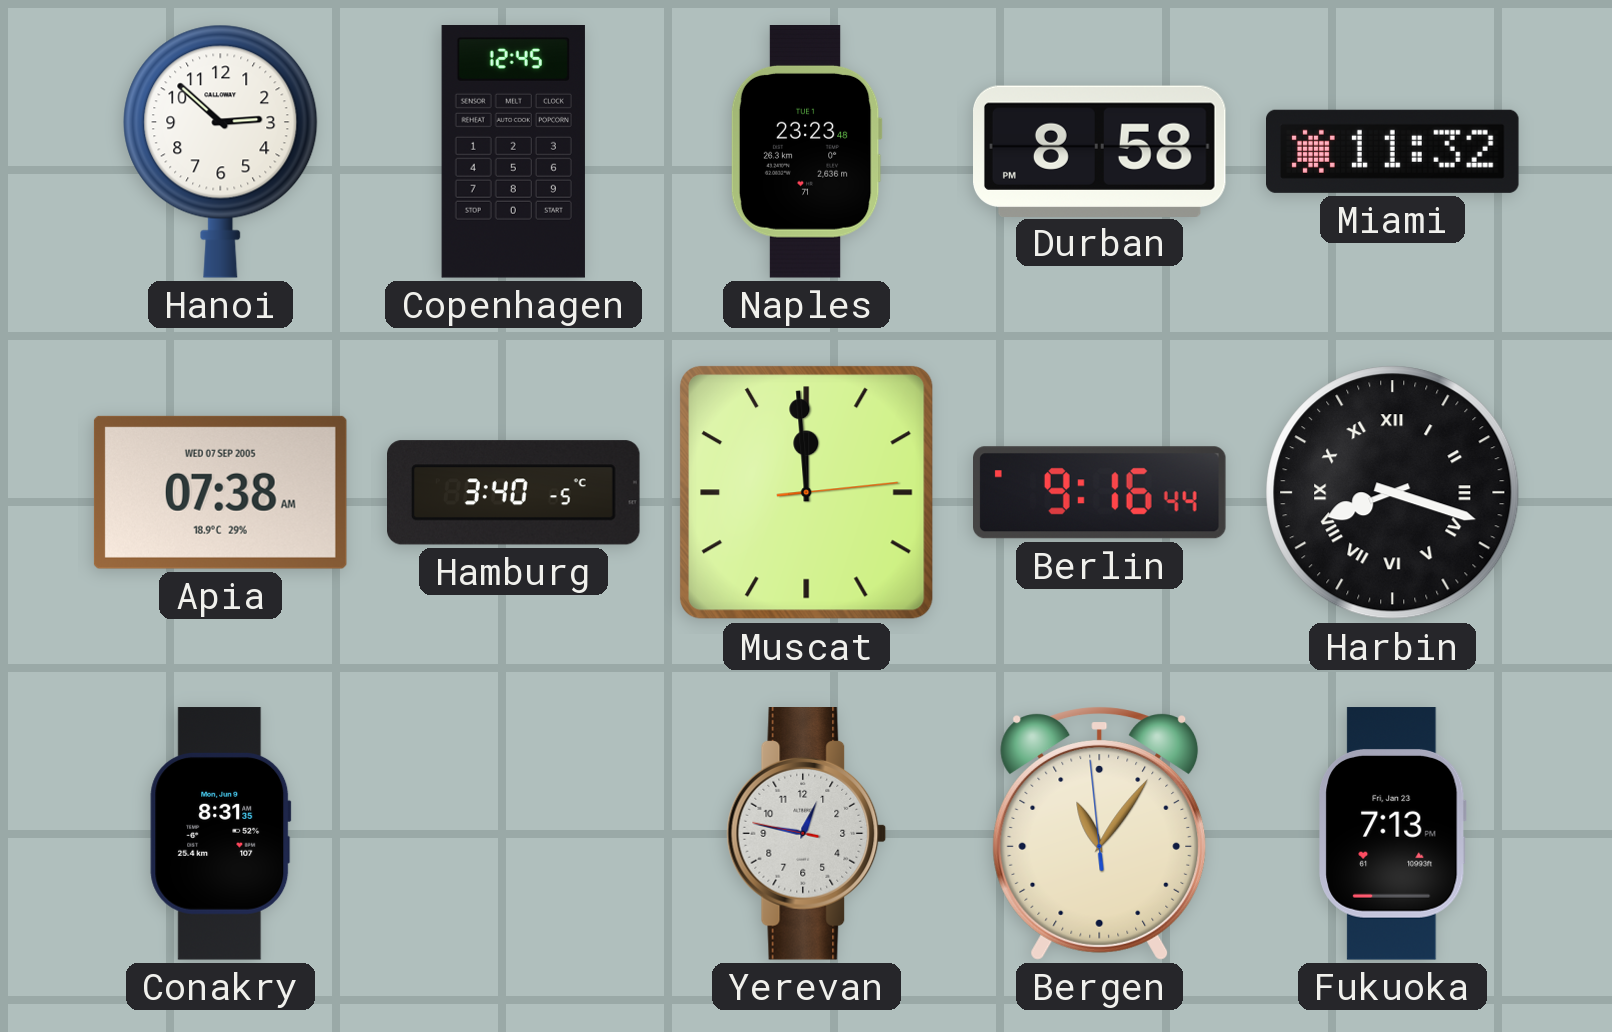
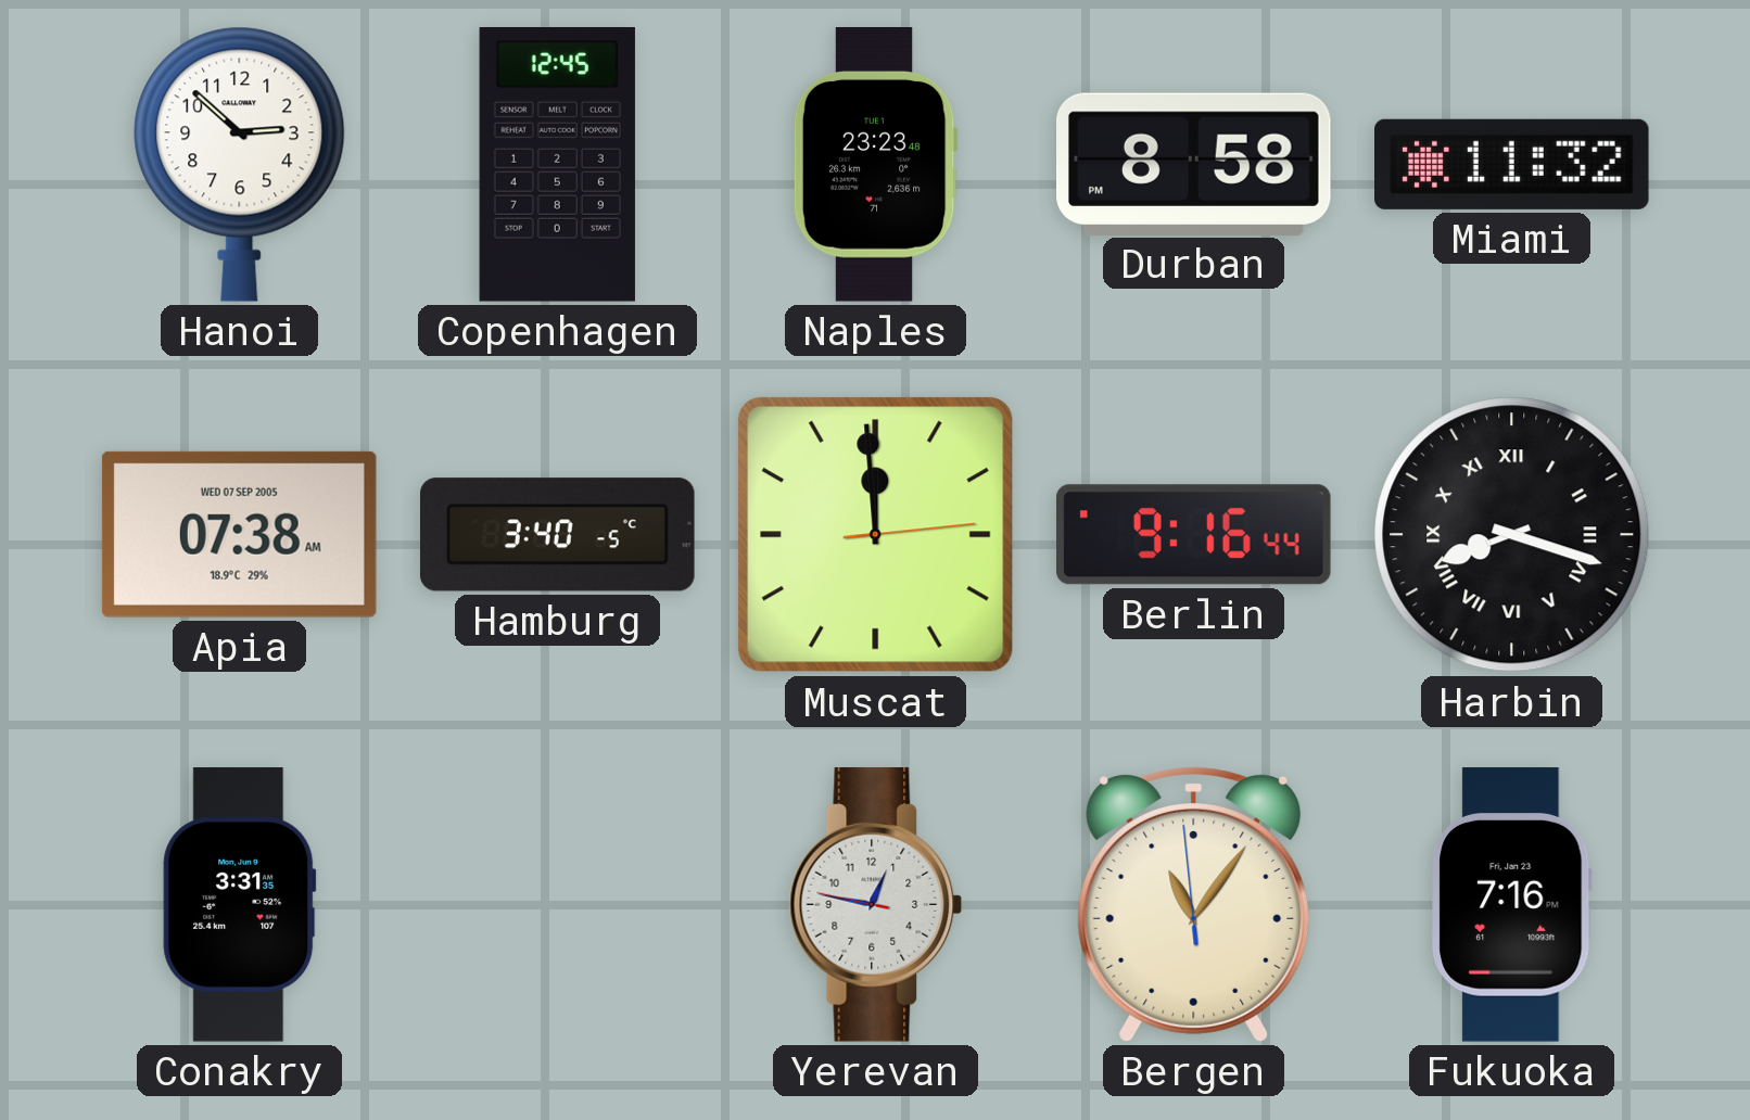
Conakry: 8:31 -> 3:31
Fukuoka: 7:13 -> 7:16
